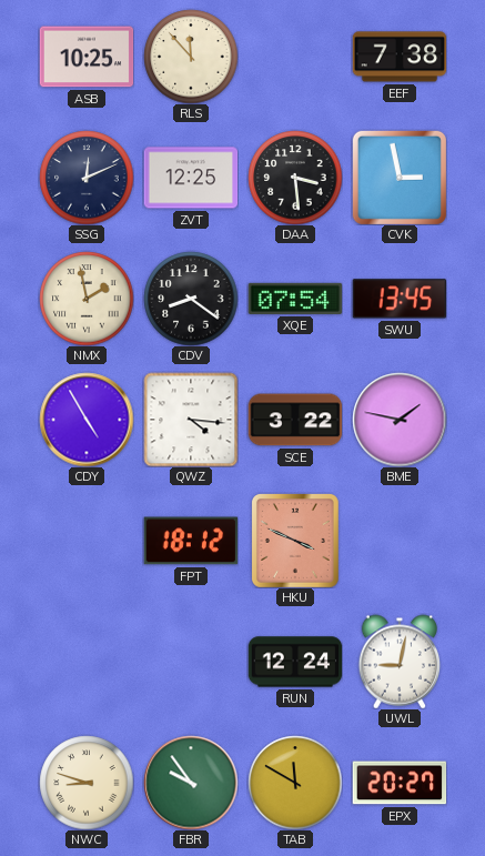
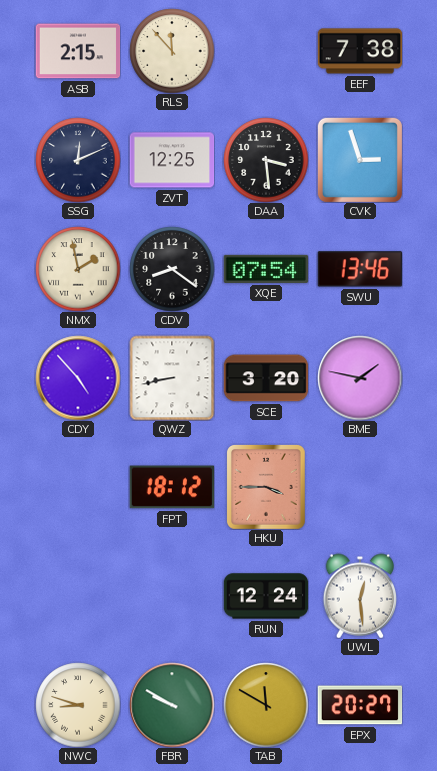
ASB: 10:25 -> 2:15
CVK: 2:58 -> 2:57
SWU: 13:45 -> 13:46
CDY: 4:55 -> 4:53
QWZ: 4:16 -> 8:43
SCE: 3:22 -> 3:20
HKU: 3:49 -> 3:45
UWL: 9:02 -> 12:29
FBR: 9:54 -> 9:50
